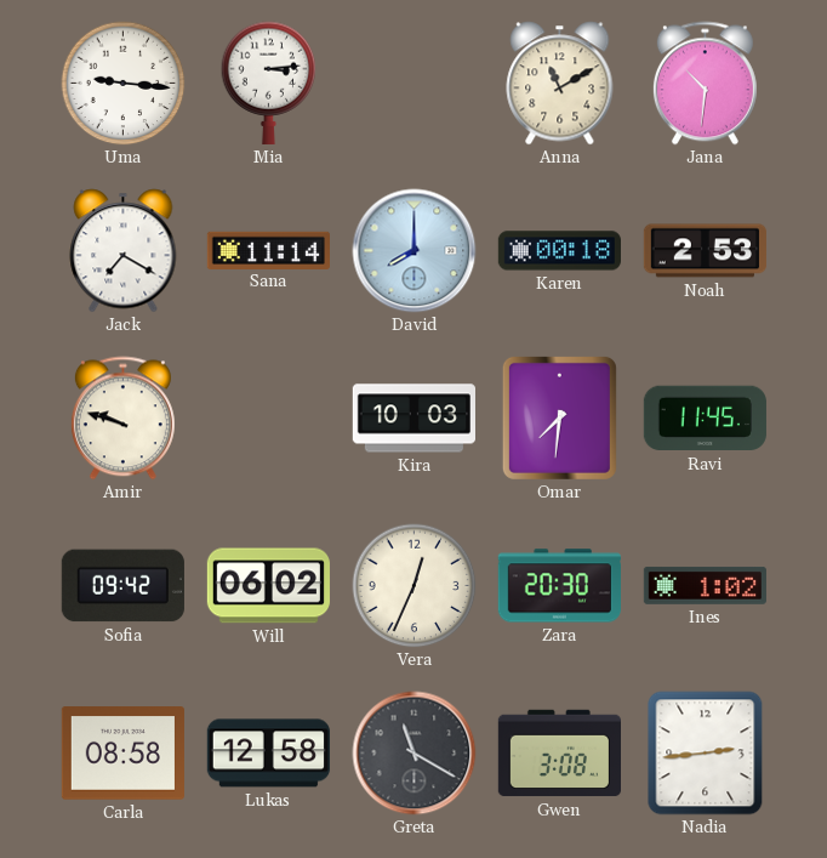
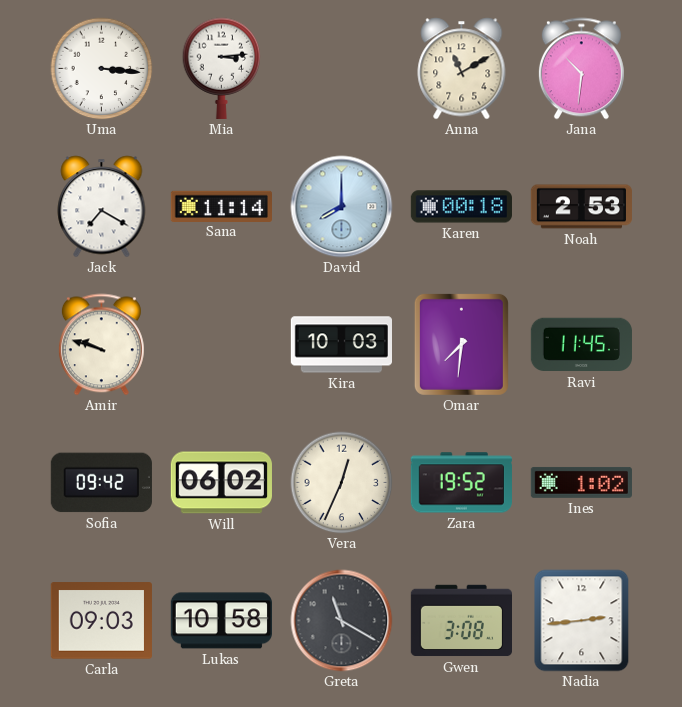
Uma: 9:16 -> 3:16
Zara: 20:30 -> 19:52
Carla: 08:58 -> 09:03
Lukas: 12:58 -> 10:58
